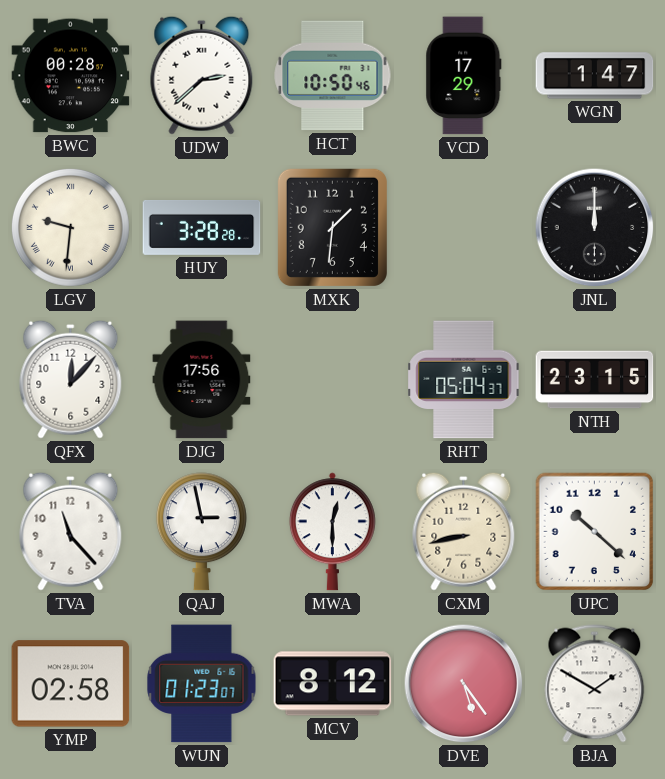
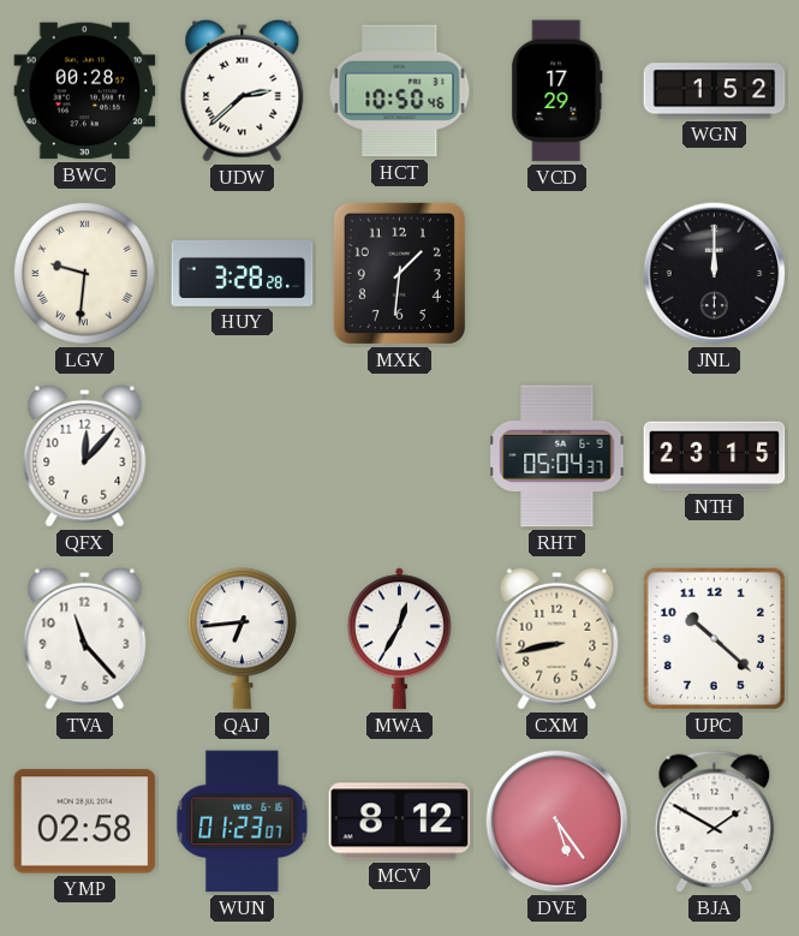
WGN: 1:47 -> 1:52
DJG: 17:56 -> none
QAJ: 2:58 -> 6:44
MWA: 12:30 -> 12:35
